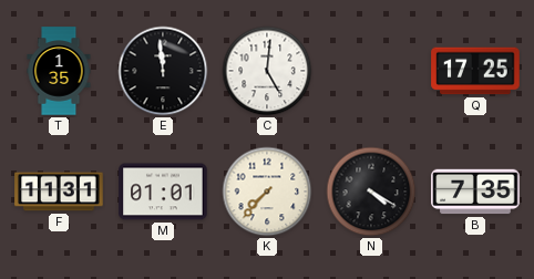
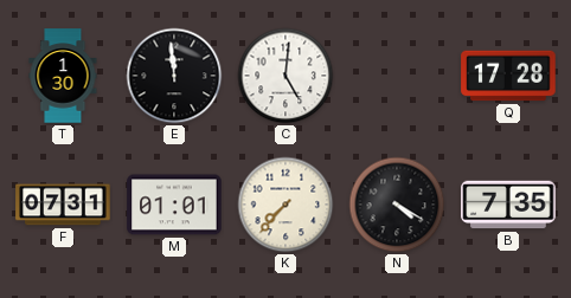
T: 1:35 -> 1:30
Q: 17:25 -> 17:28
F: 11:31 -> 07:31
